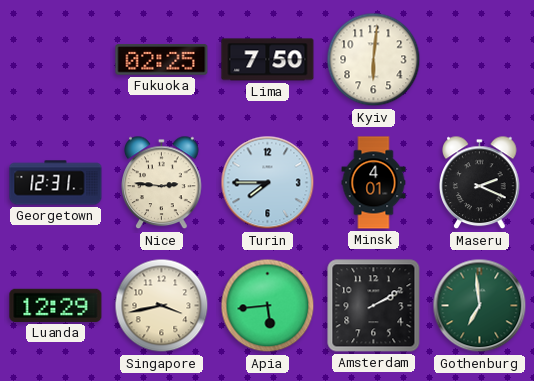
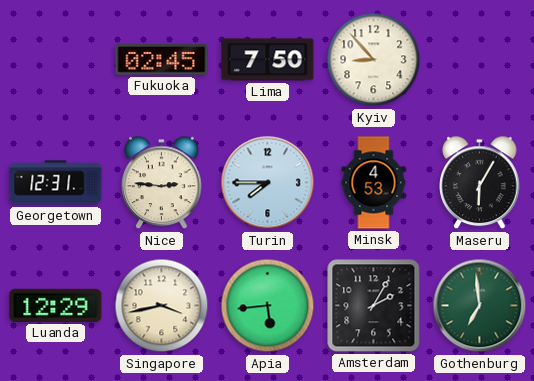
Fukuoka: 02:25 -> 02:45
Kyiv: 6:01 -> 8:53
Minsk: 4:01 -> 4:53
Maseru: 2:19 -> 6:05
Amsterdam: 2:10 -> 2:05
